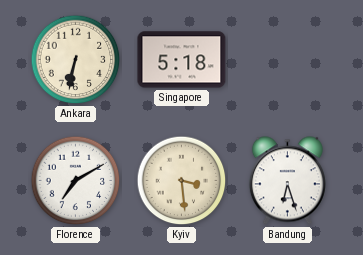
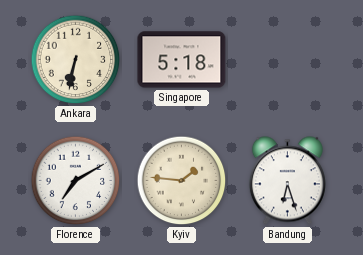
Kyiv: 3:29 -> 1:46
